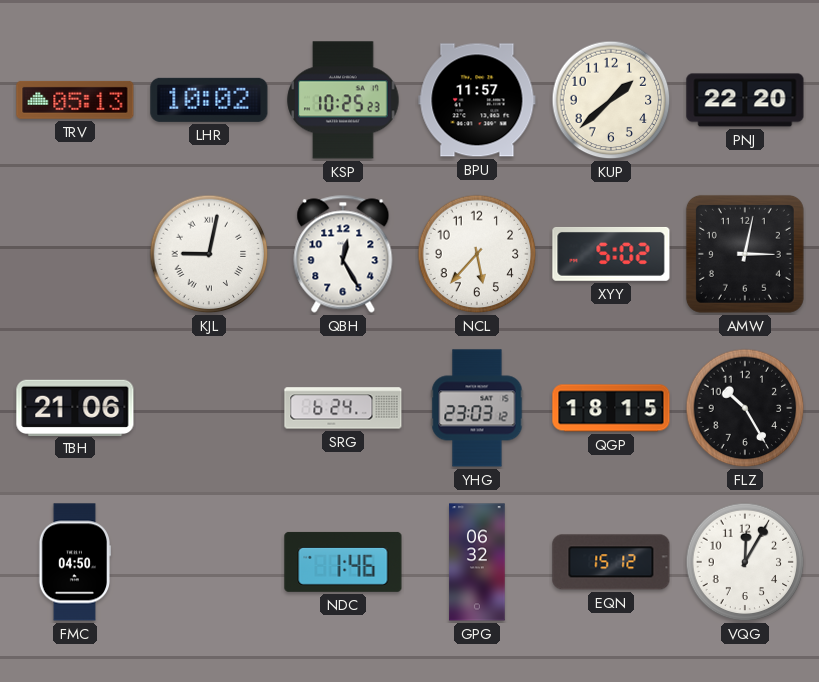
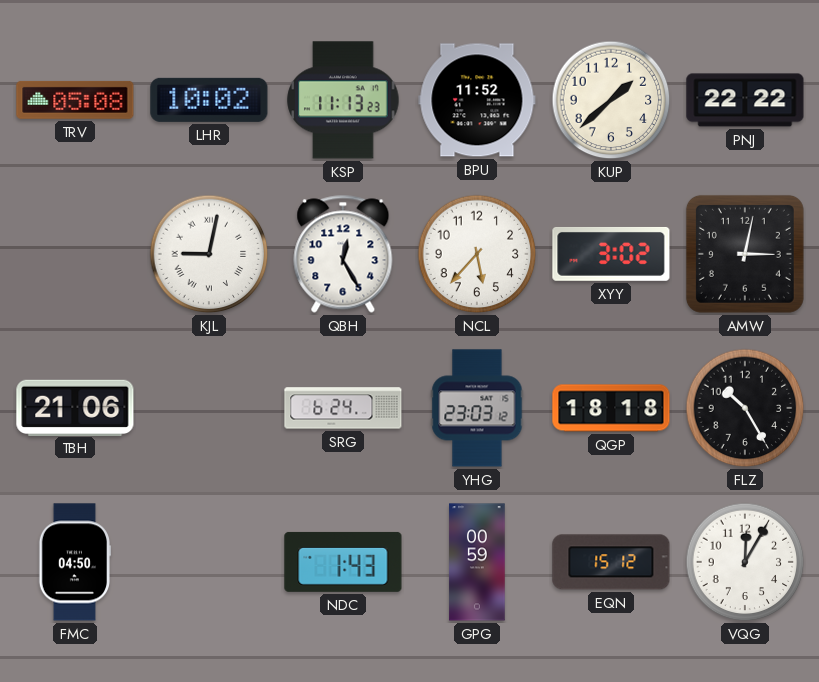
TRV: 05:13 -> 05:08
KSP: 10:25 -> 11:13
BPU: 11:57 -> 11:52
PNJ: 22:20 -> 22:22
XYY: 5:02 -> 3:02
QGP: 18:15 -> 18:18
NDC: 1:46 -> 1:43
GPG: 06:32 -> 00:59
